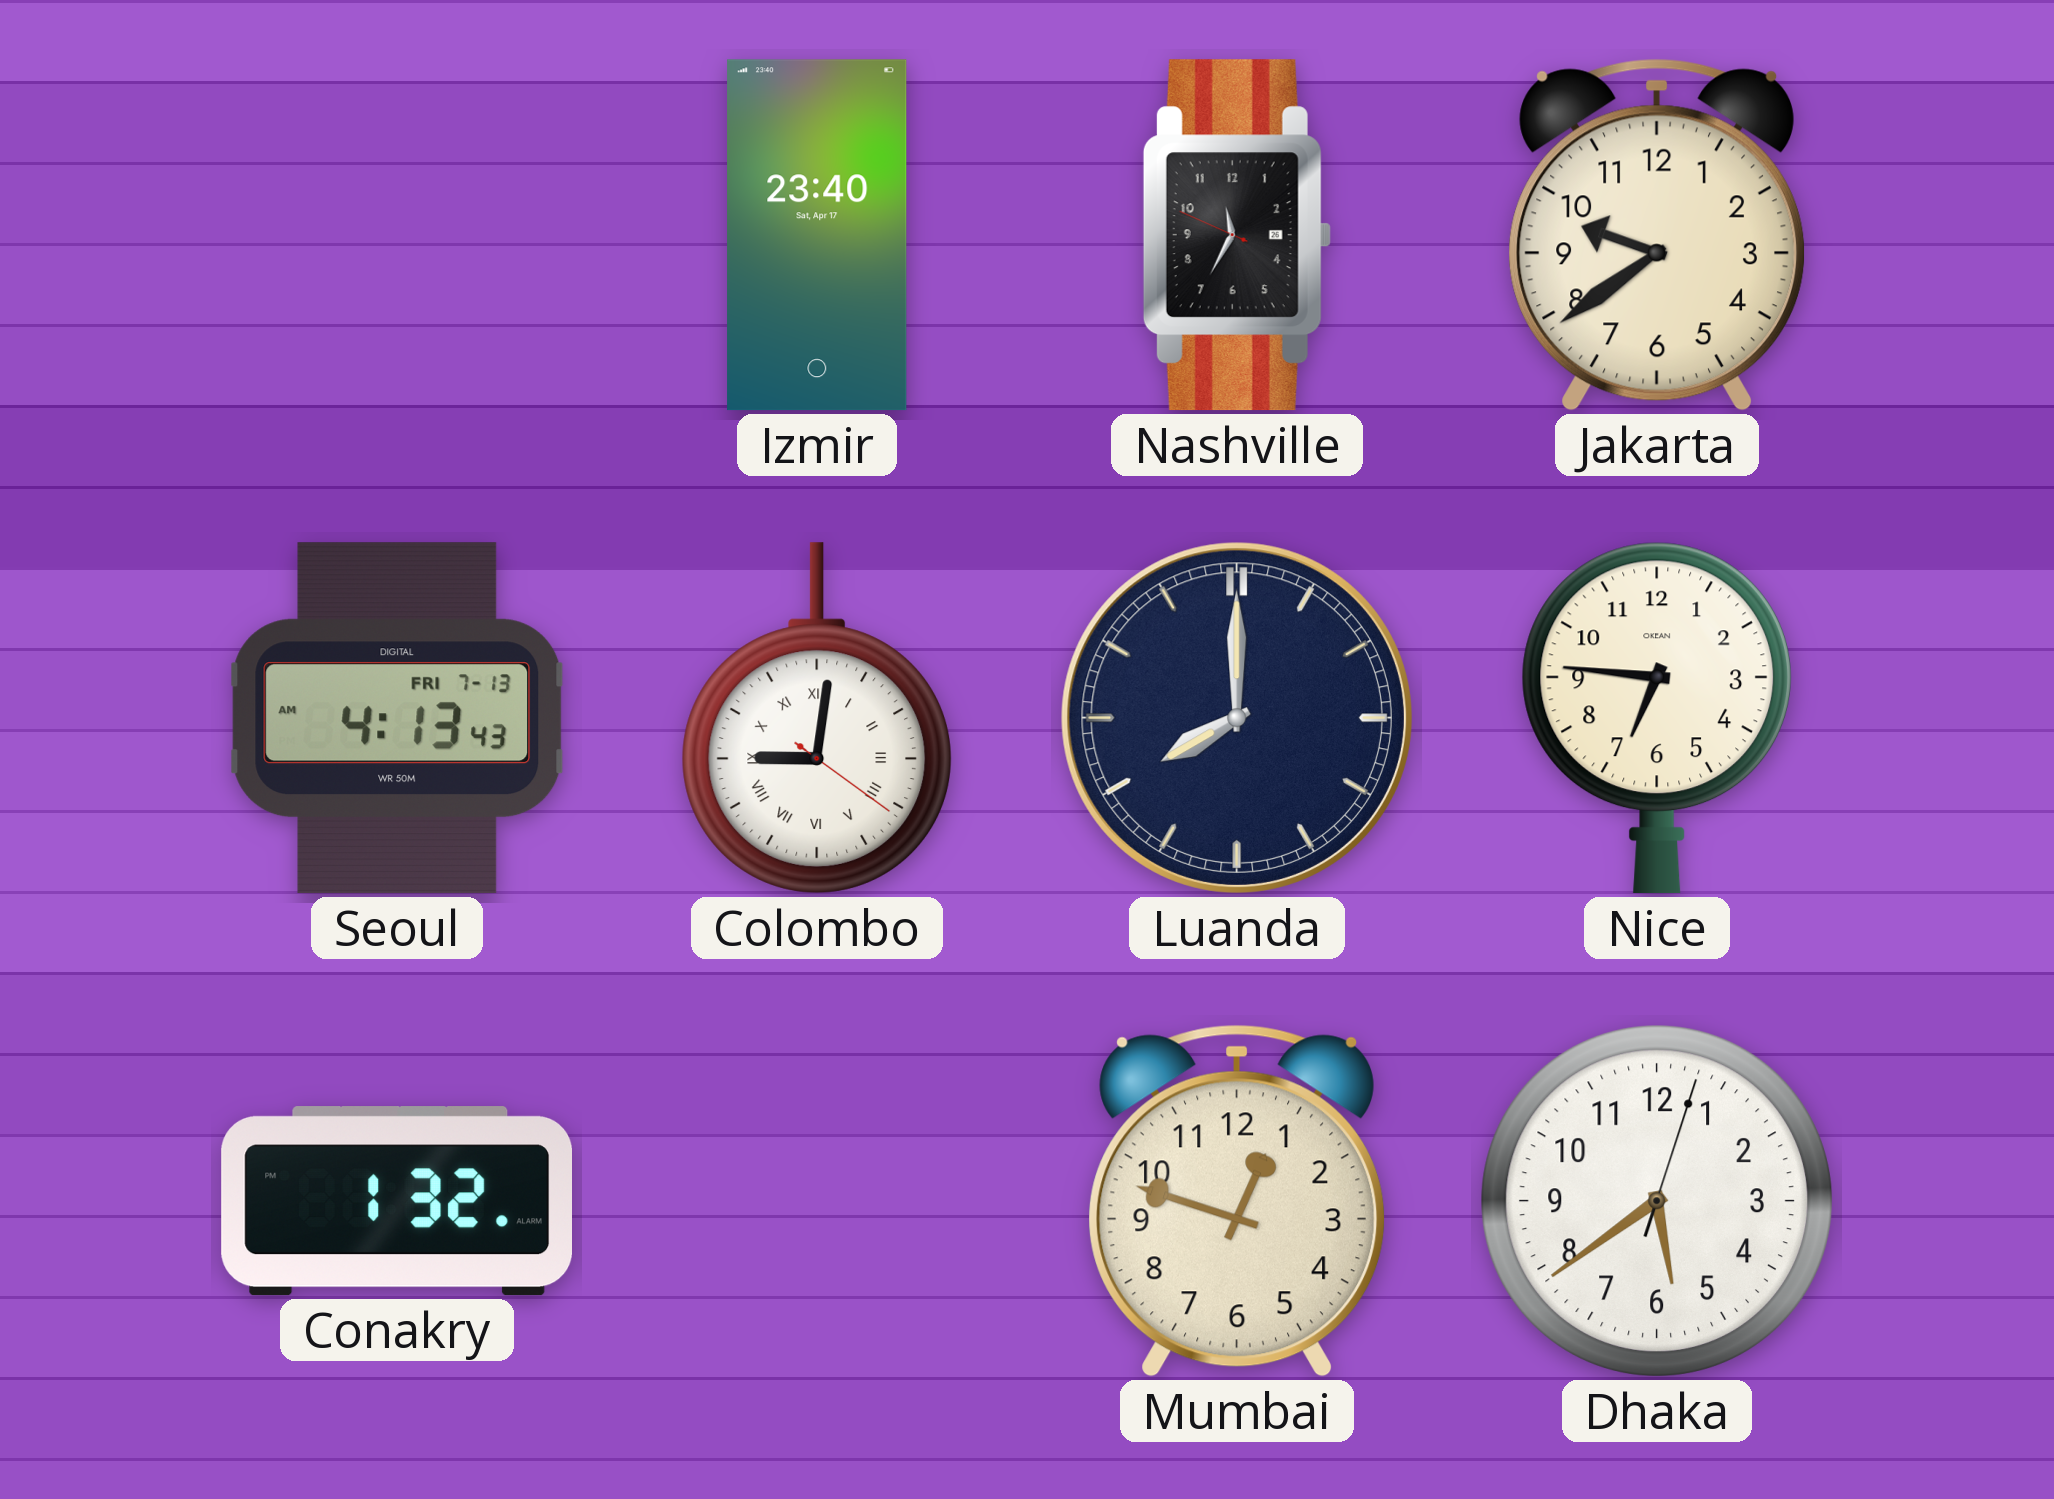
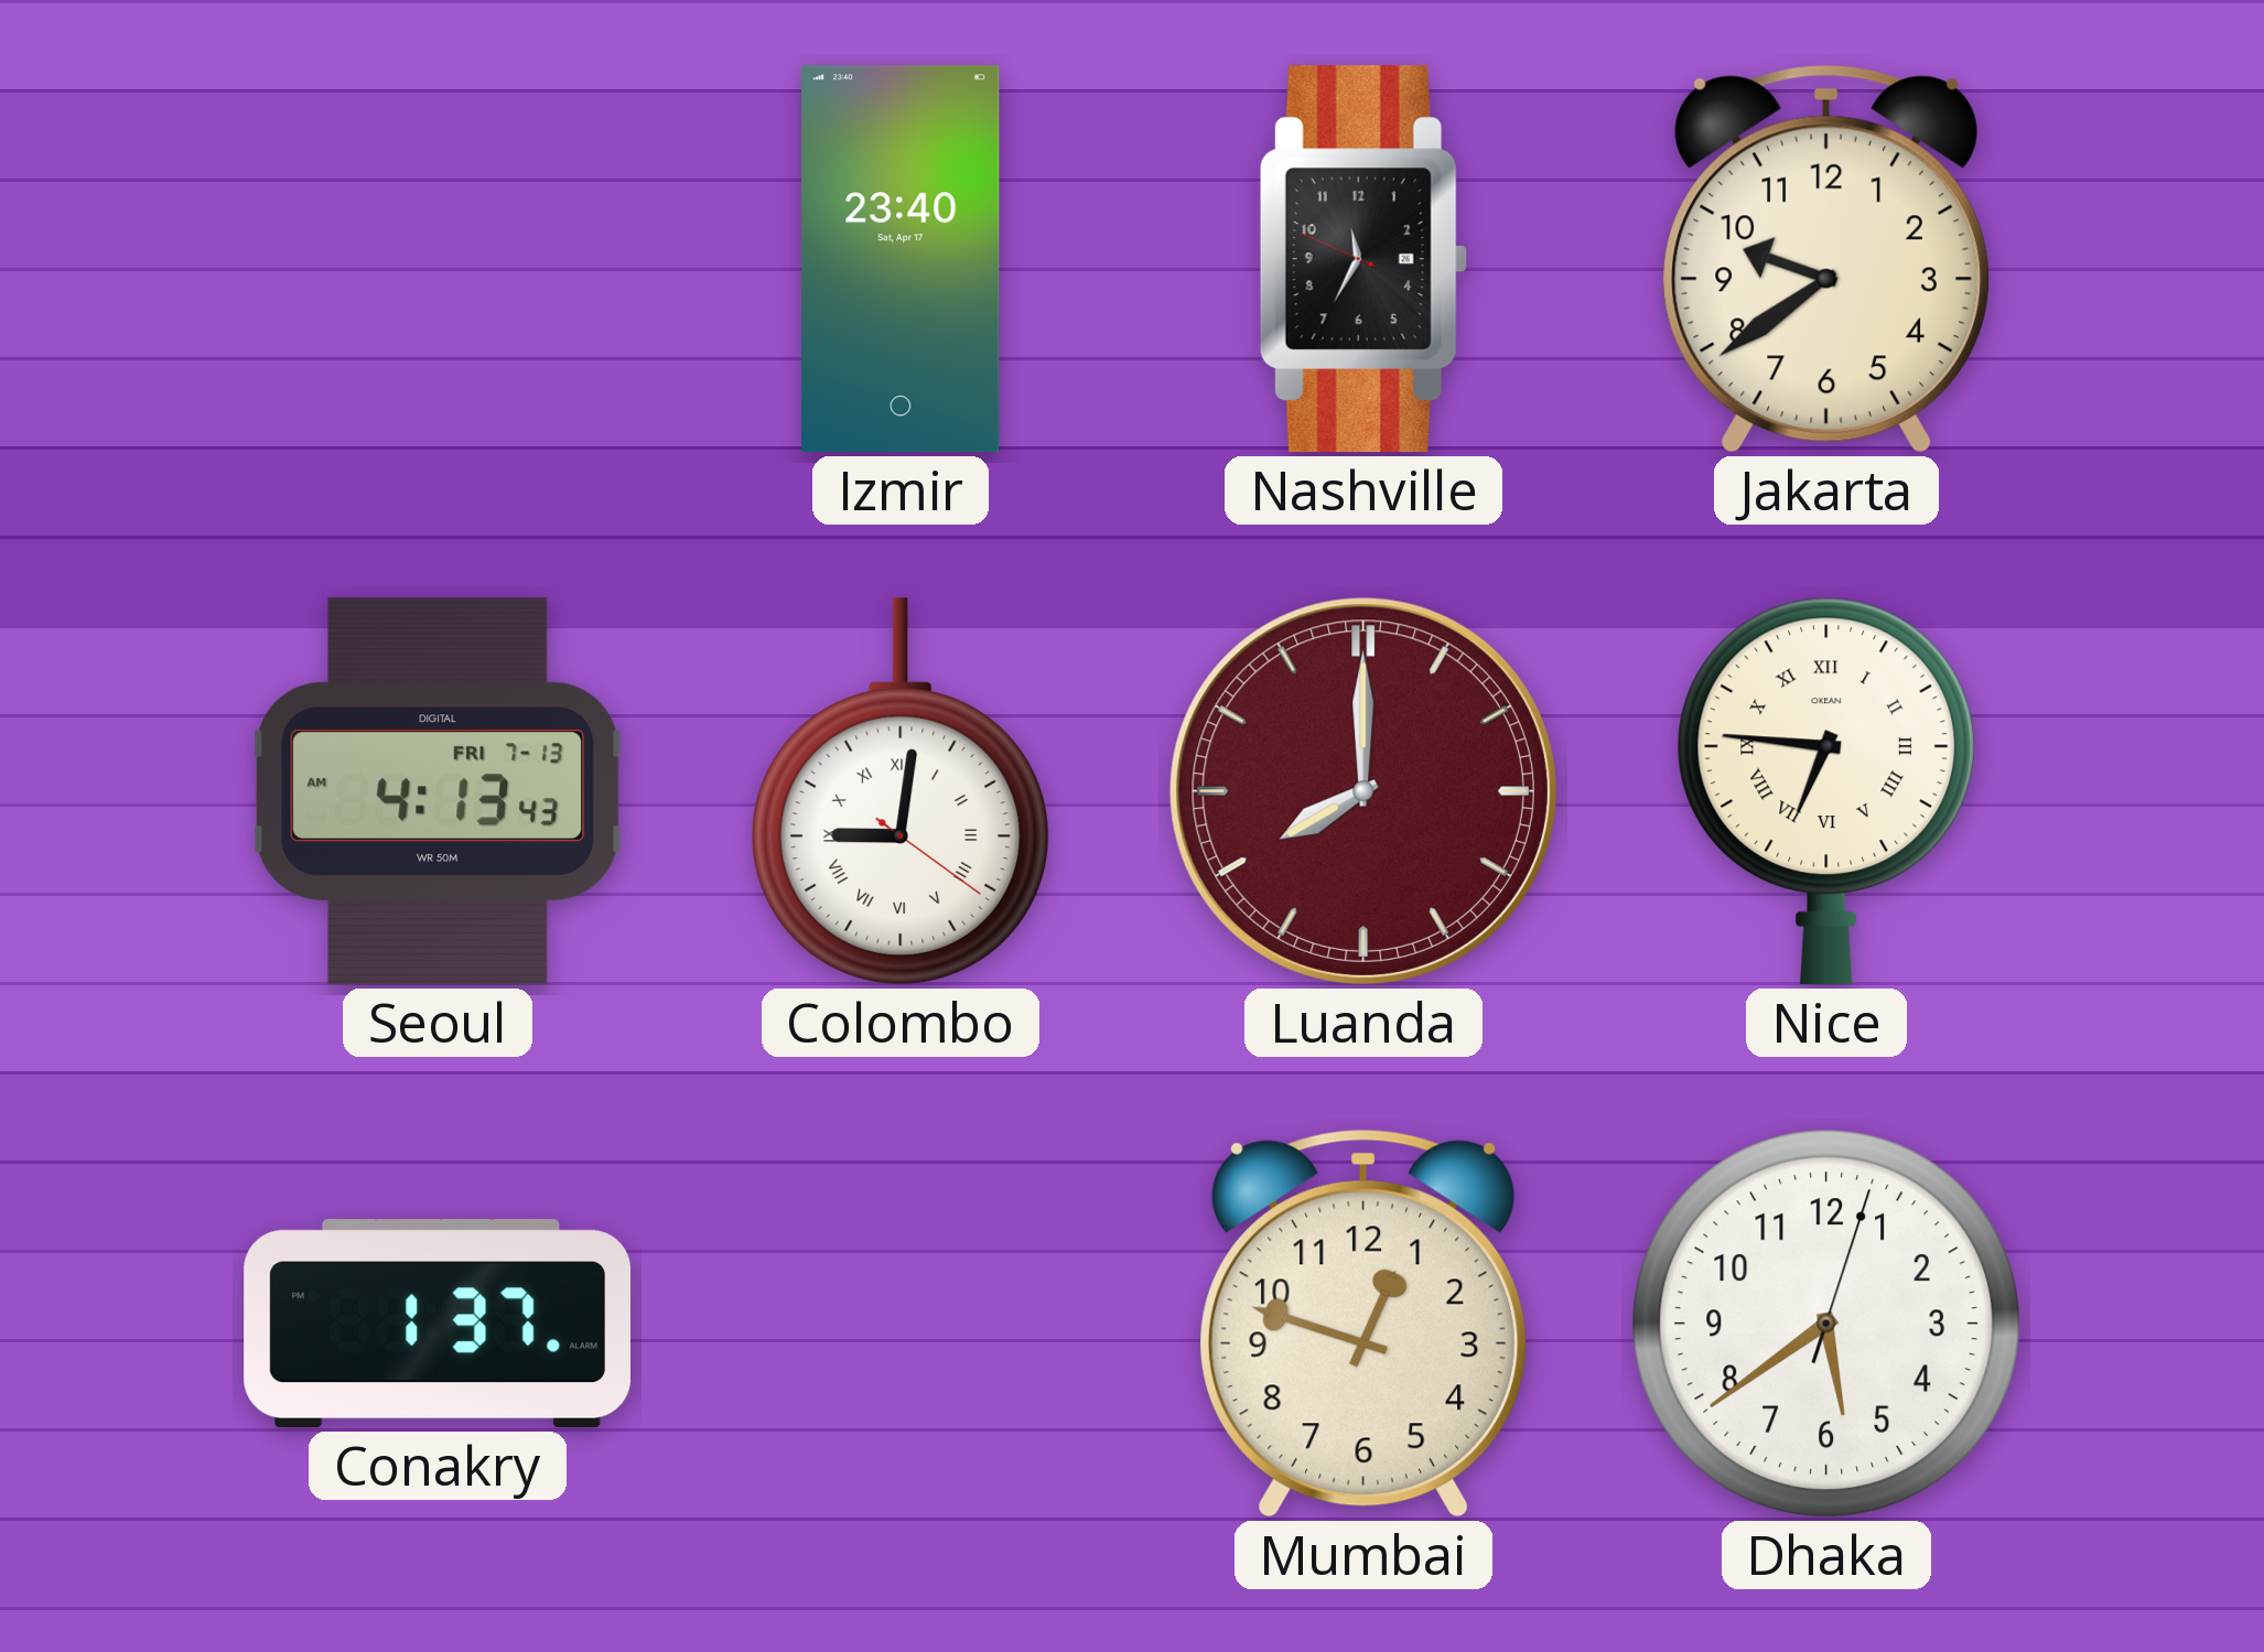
Luanda dial: navy -> burgundy
Nice numerals: Arabic -> Roman
Conakry: 1:32 -> 1:37
